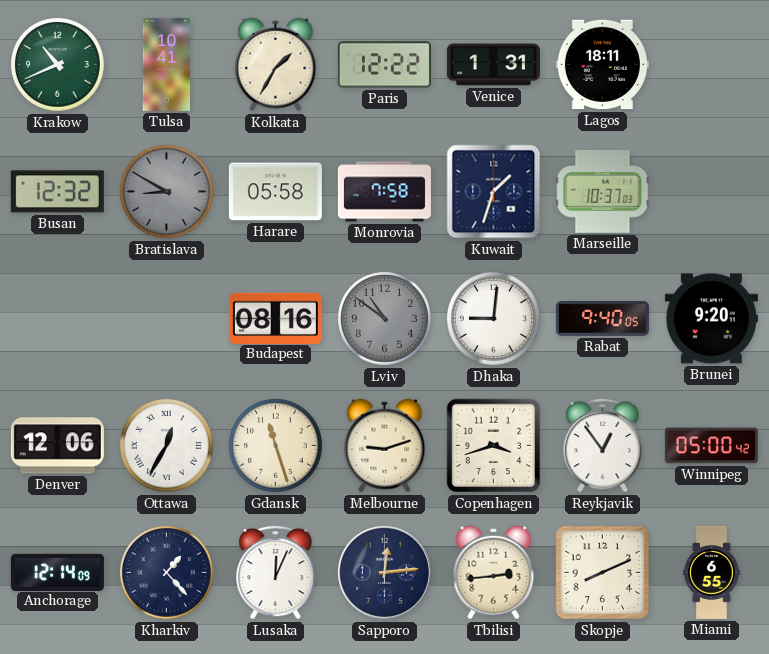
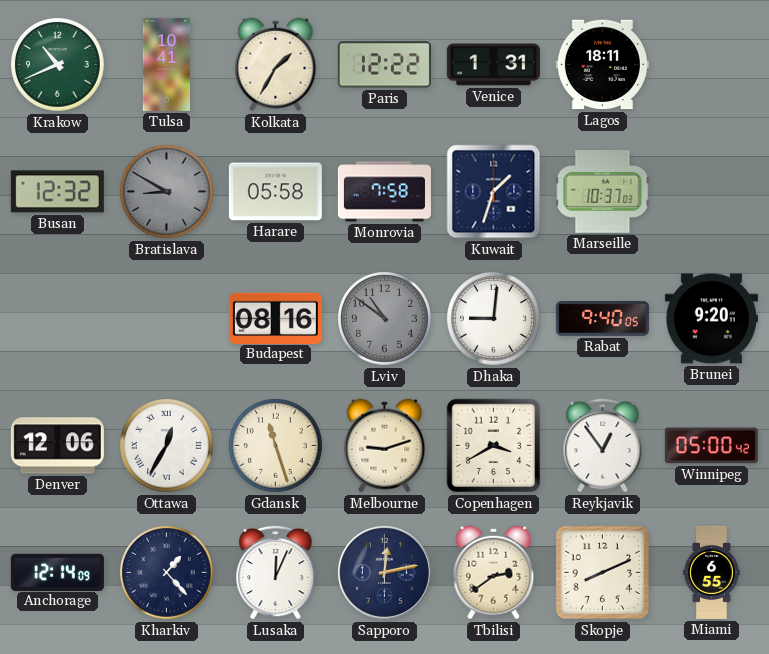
Copenhagen: 3:42 -> 3:40
Sapporo: 12:14 -> 12:13
Tbilisi: 2:44 -> 2:39
